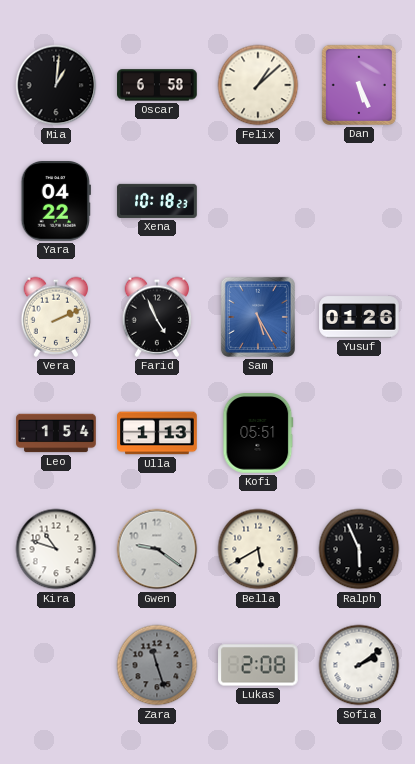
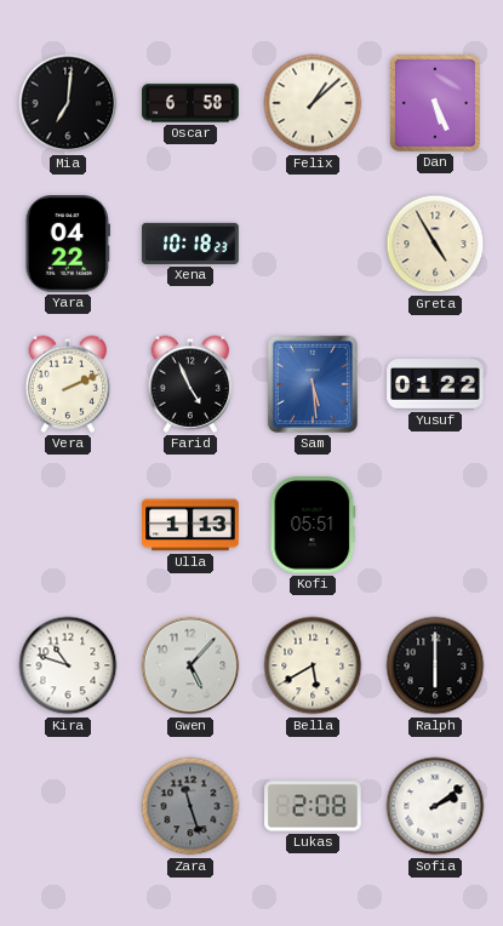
Mia: 1:01 -> 7:01
Greta: none -> 4:55
Sam: 5:25 -> 5:29
Yusuf: 01:26 -> 01:22
Leo: 1:54 -> none
Gwen: 9:21 -> 5:07
Ralph: 5:56 -> 6:00
